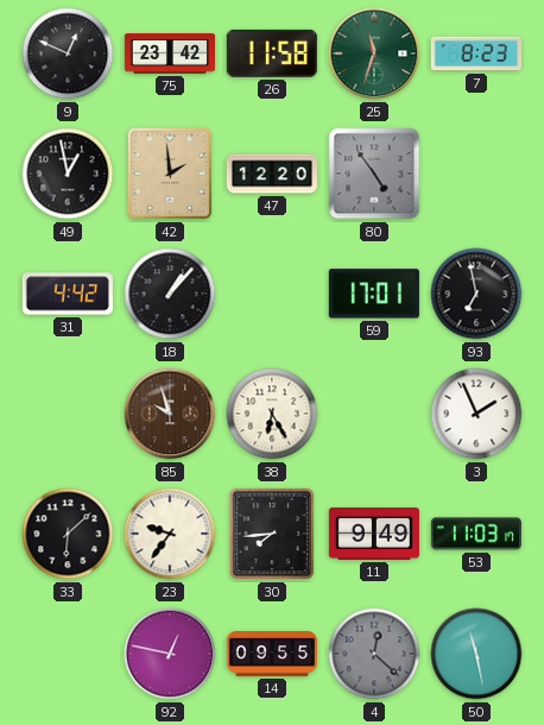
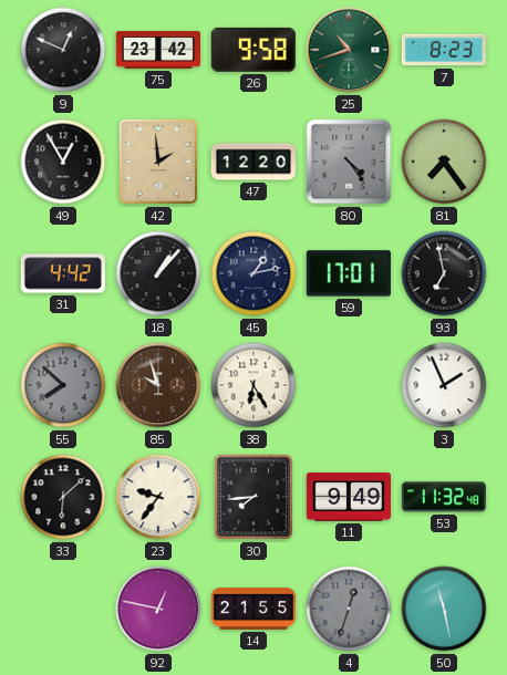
26: 11:58 -> 9:58
25: 11:33 -> 10:42
49: 12:58 -> 12:55
80: 4:54 -> 4:24
81: none -> 7:24
45: none -> 1:13
55: none -> 7:52
53: 11:03 -> 11:32
14: 09:55 -> 21:55
4: 12:22 -> 12:33
